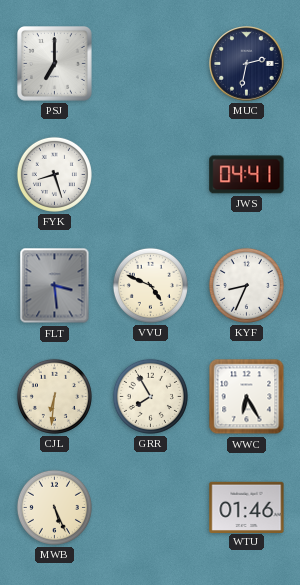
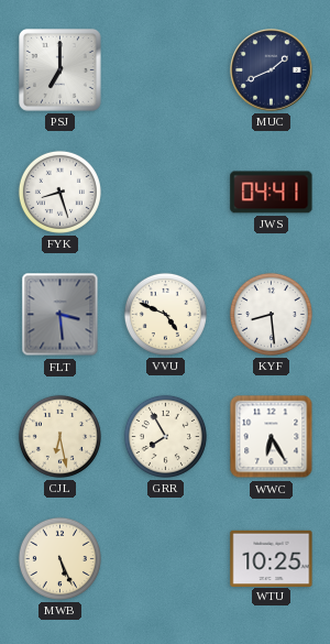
MUC: 2:32 -> 1:41
KYF: 8:34 -> 8:29
CJL: 6:31 -> 6:28
WTU: 01:46 -> 10:25
